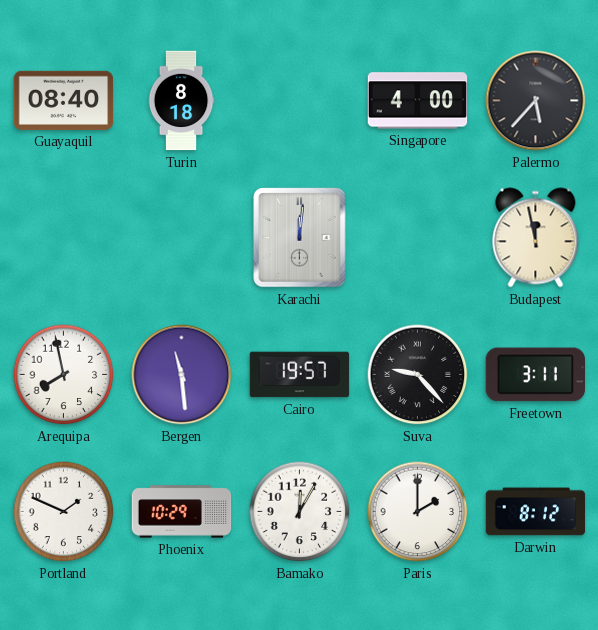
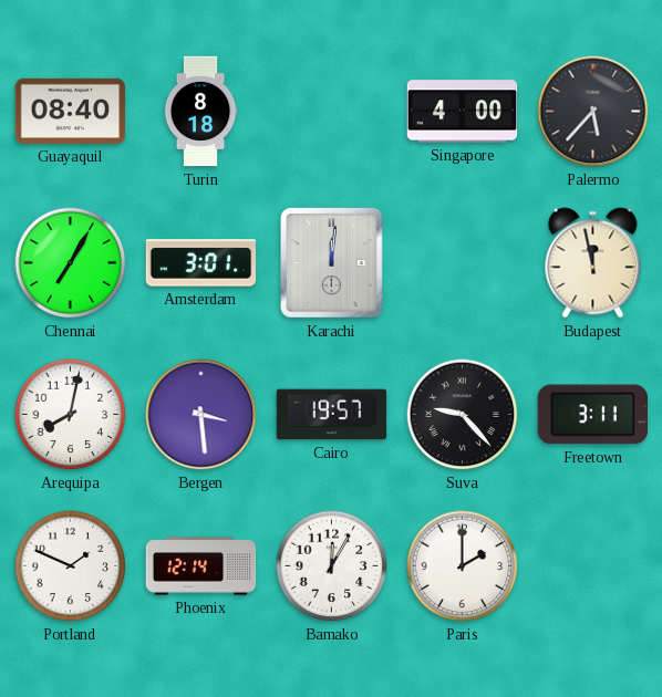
Chennai: none -> 7:05
Amsterdam: none -> 3:01
Arequipa: 7:58 -> 8:02
Bergen: 11:29 -> 3:29
Phoenix: 10:29 -> 12:14
Darwin: 8:12 -> none
